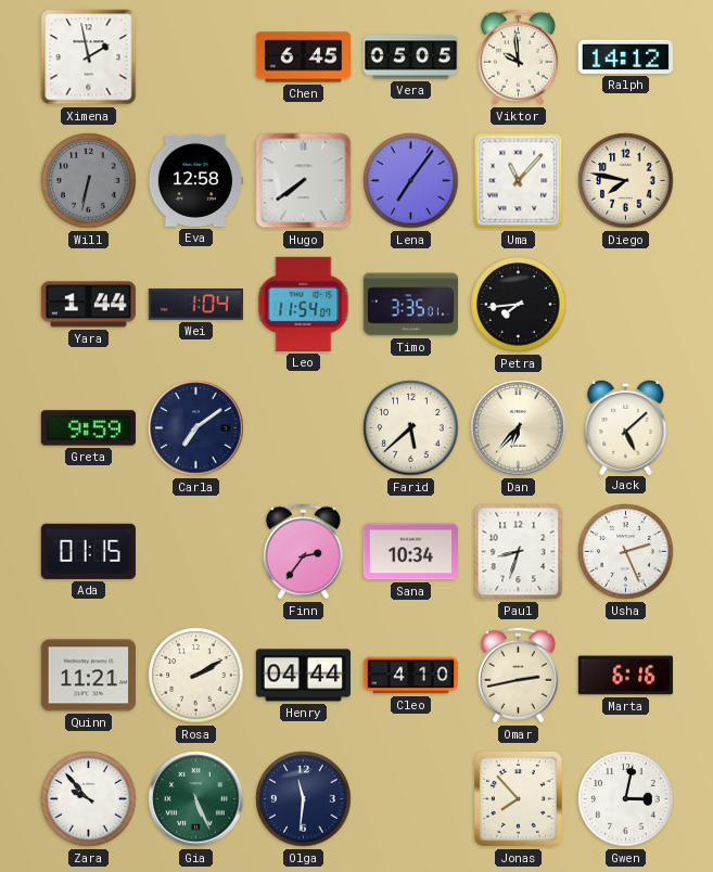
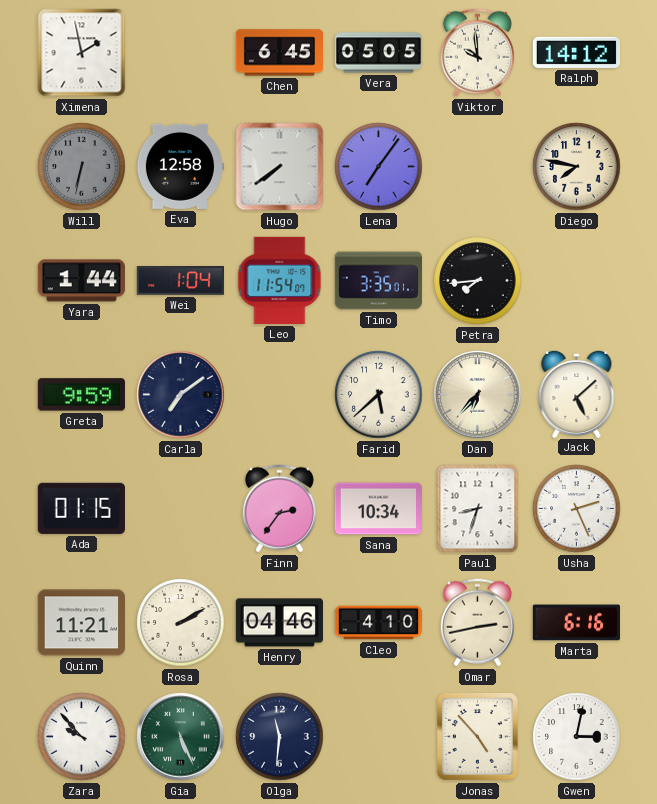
Uma: 11:07 -> none
Henry: 04:44 -> 04:46
Jonas: 7:53 -> 4:53
